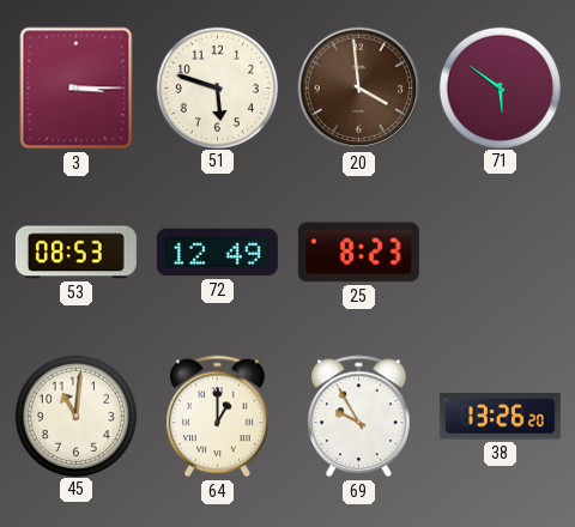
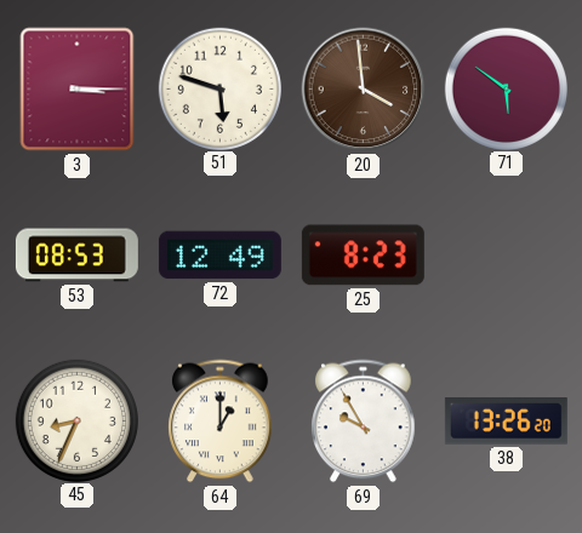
45: 11:01 -> 8:34
